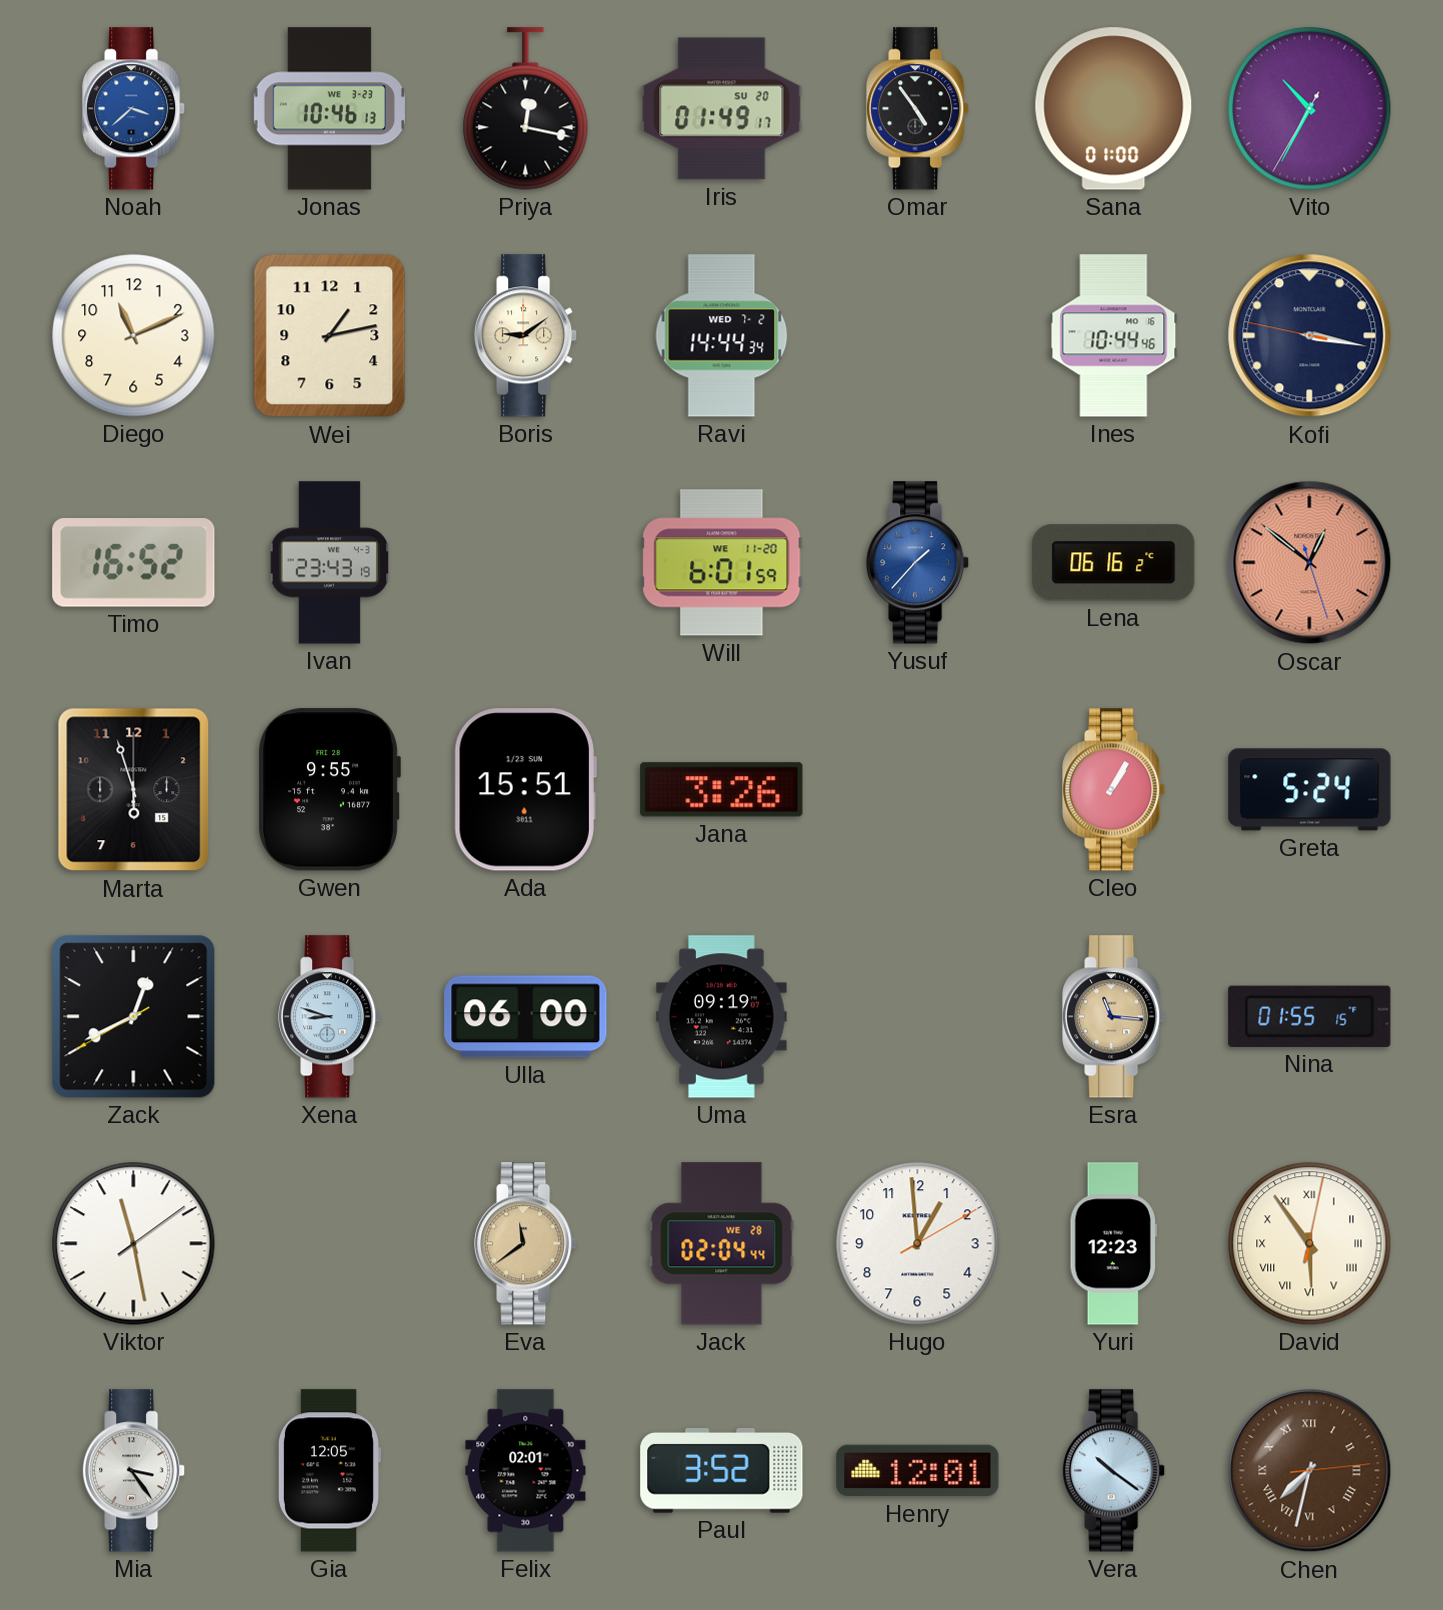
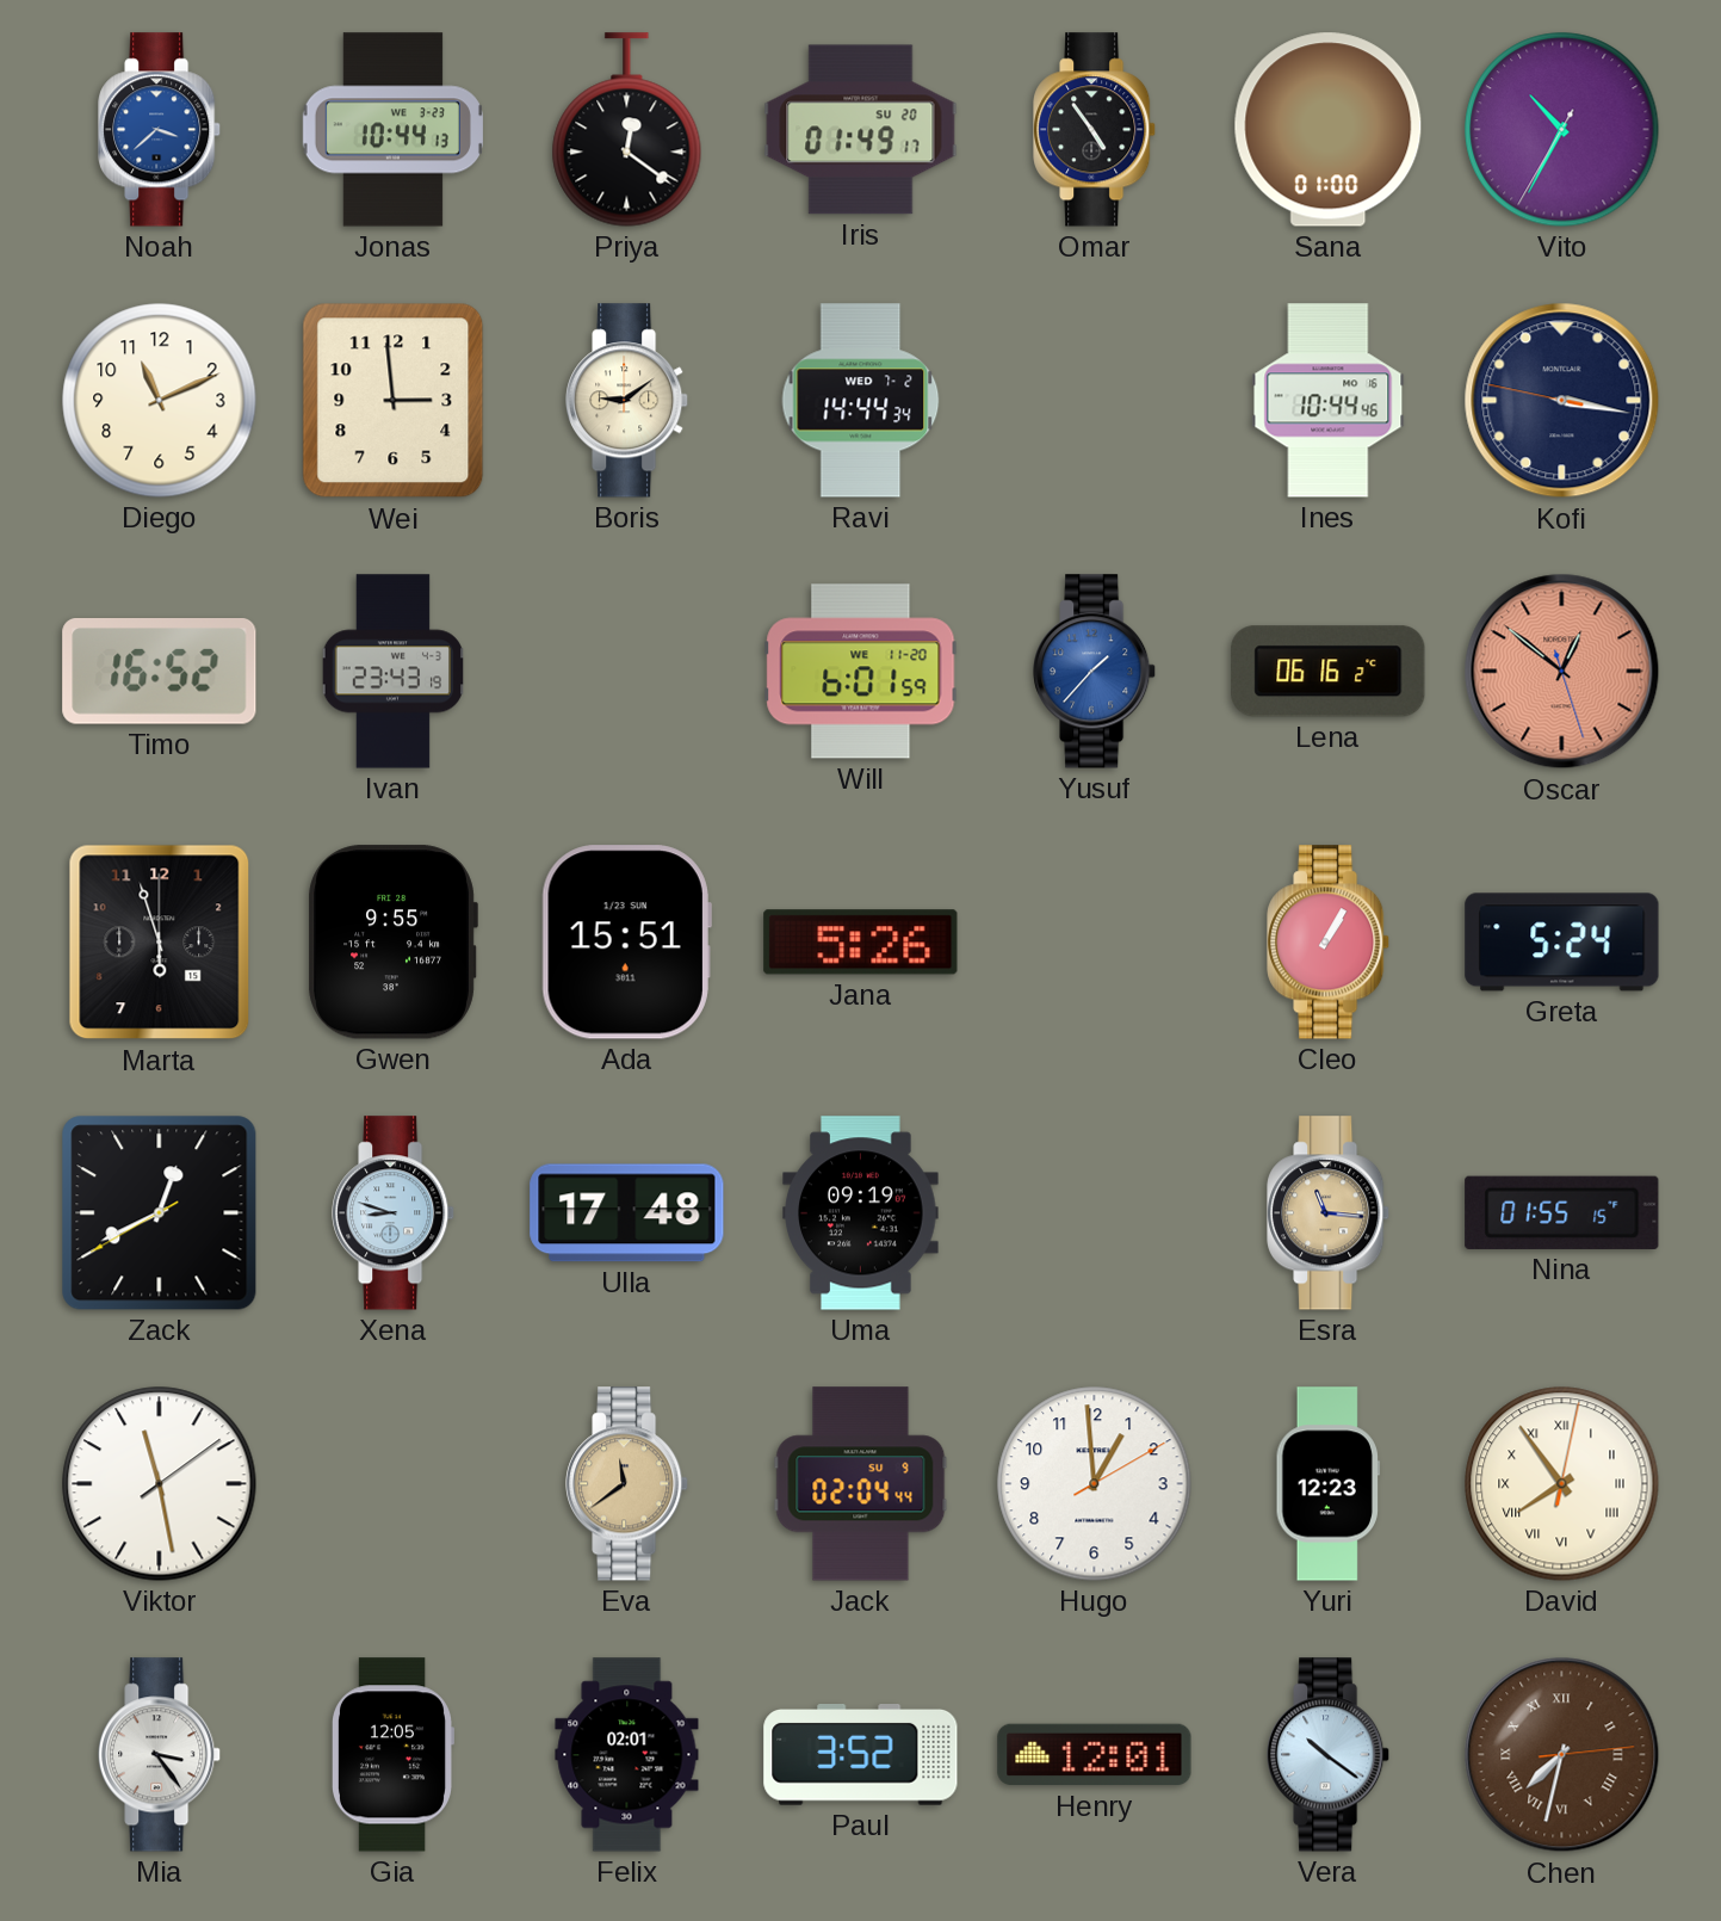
Jonas: 10:46 -> 10:44
Priya: 12:17 -> 12:21
Wei: 1:13 -> 2:59
Jana: 3:26 -> 5:26
Ulla: 06:00 -> 17:48
Jack date: WE 28 -> SU 9
David: 5:54 -> 7:54
